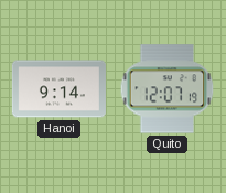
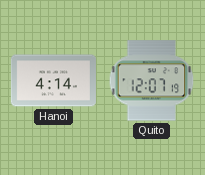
Hanoi: 9:14 -> 4:14
